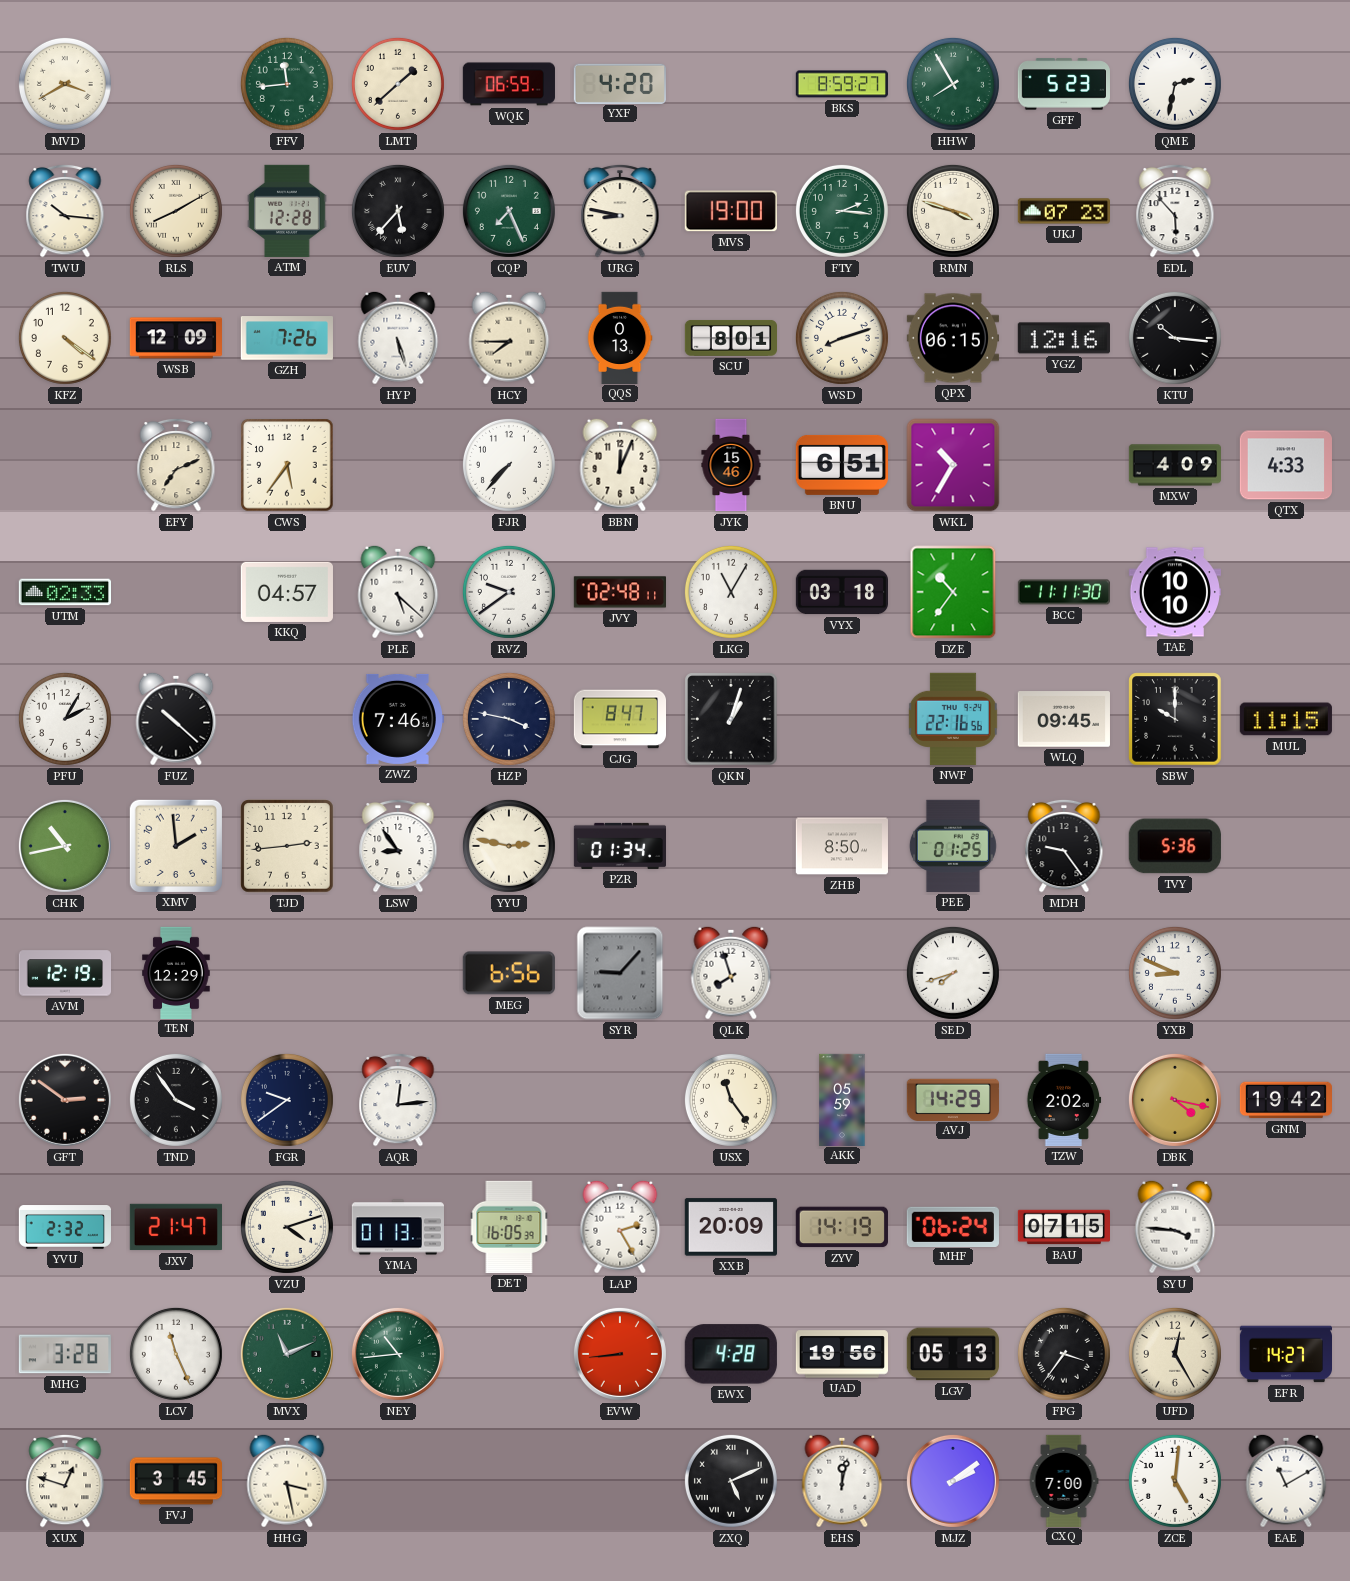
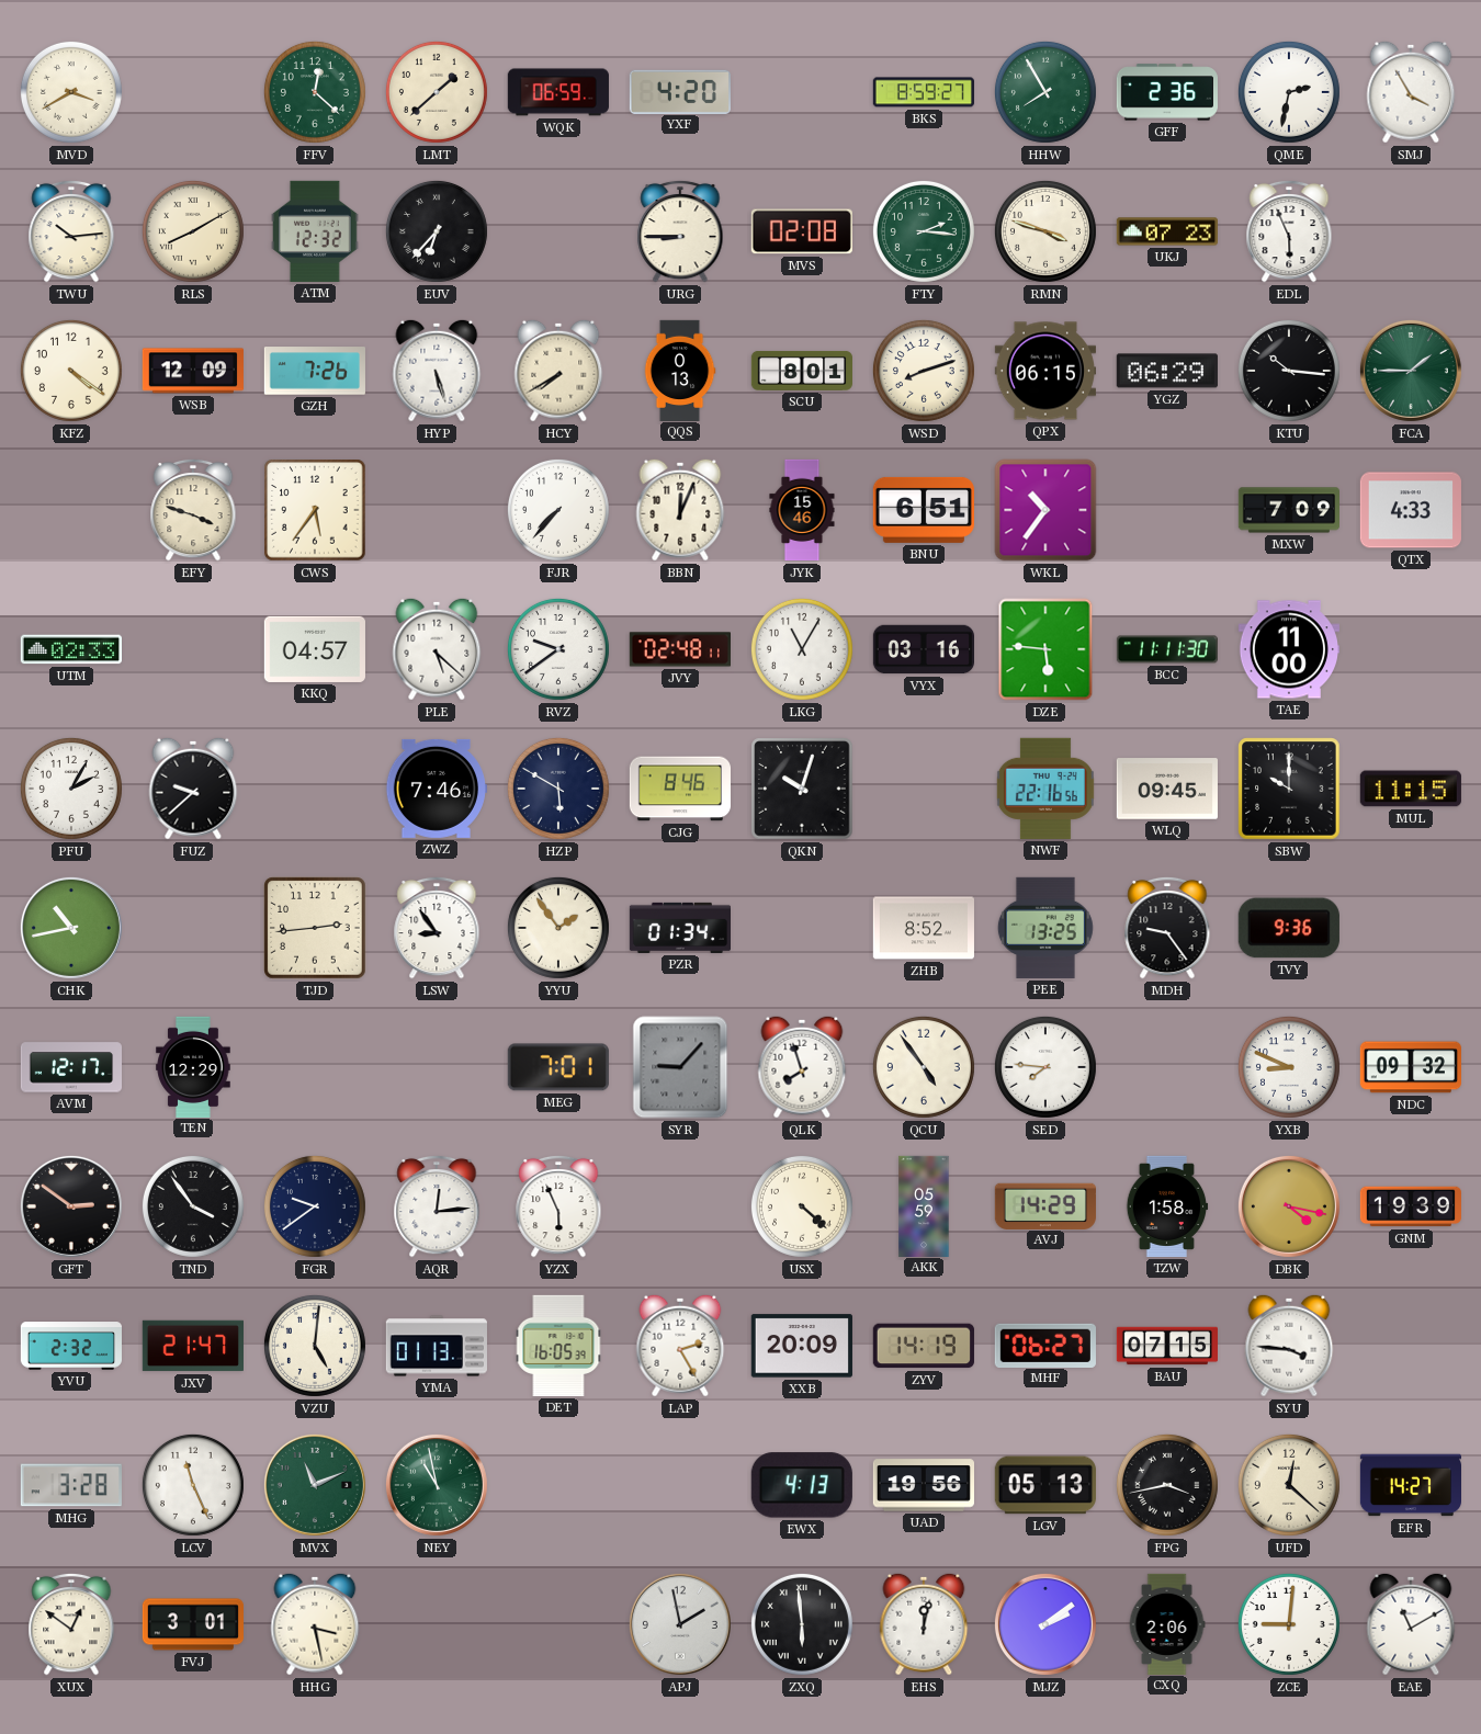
FFV: 11:44 -> 12:22
GFF: 5:23 -> 2:36
SMJ: none -> 3:55
TWU: 10:16 -> 10:14
ATM: 12:28 -> 12:32
EUV: 5:37 -> 6:37
CQP: 7:26 -> none
URG: 8:47 -> 8:45
MVS: 19:00 -> 02:08
EDL: 5:53 -> 5:56
HCY: 7:45 -> 7:40
YGZ: 12:16 -> 06:29
FCA: none -> 1:45
EFY: 7:11 -> 3:48
WKL: 10:35 -> 10:36
MXW: 4:09 -> 7:09
VYX: 03:18 -> 03:16
DZE: 10:36 -> 5:46
TAE: 10:10 -> 11:00
FUZ: 10:22 -> 9:38
HZP: 3:47 -> 5:50
CJG: 8:47 -> 8:46
QKN: 1:03 -> 10:03
XMV: 1:59 -> none
YYU: 2:47 -> 1:54
ZHB: 8:50 -> 8:52
PEE: 01:25 -> 13:25
TVY: 5:36 -> 9:36
AVM: 12:19 -> 12:17
MEG: 6:56 -> 7:01
QCU: none -> 4:54
SED: 7:42 -> 7:46
NDC: none -> 09:32
YZX: none -> 5:56
USX: 11:24 -> 4:22
TZW: 2:02 -> 1:58
GNM: 19:42 -> 19:39
VZU: 4:12 -> 5:01
MHF: 06:24 -> 06:27
NEY: 10:44 -> 10:58
EVW: 8:44 -> none
EWX: 4:28 -> 4:13
FPG: 3:36 -> 3:43
UFD: 12:25 -> 12:22
XUX: 12:48 -> 12:51
FVJ: 3:45 -> 3:01
APJ: none -> 1:58
ZXQ: 5:11 -> 5:59
CXQ: 7:00 -> 2:06
ZCE: 5:01 -> 9:01
